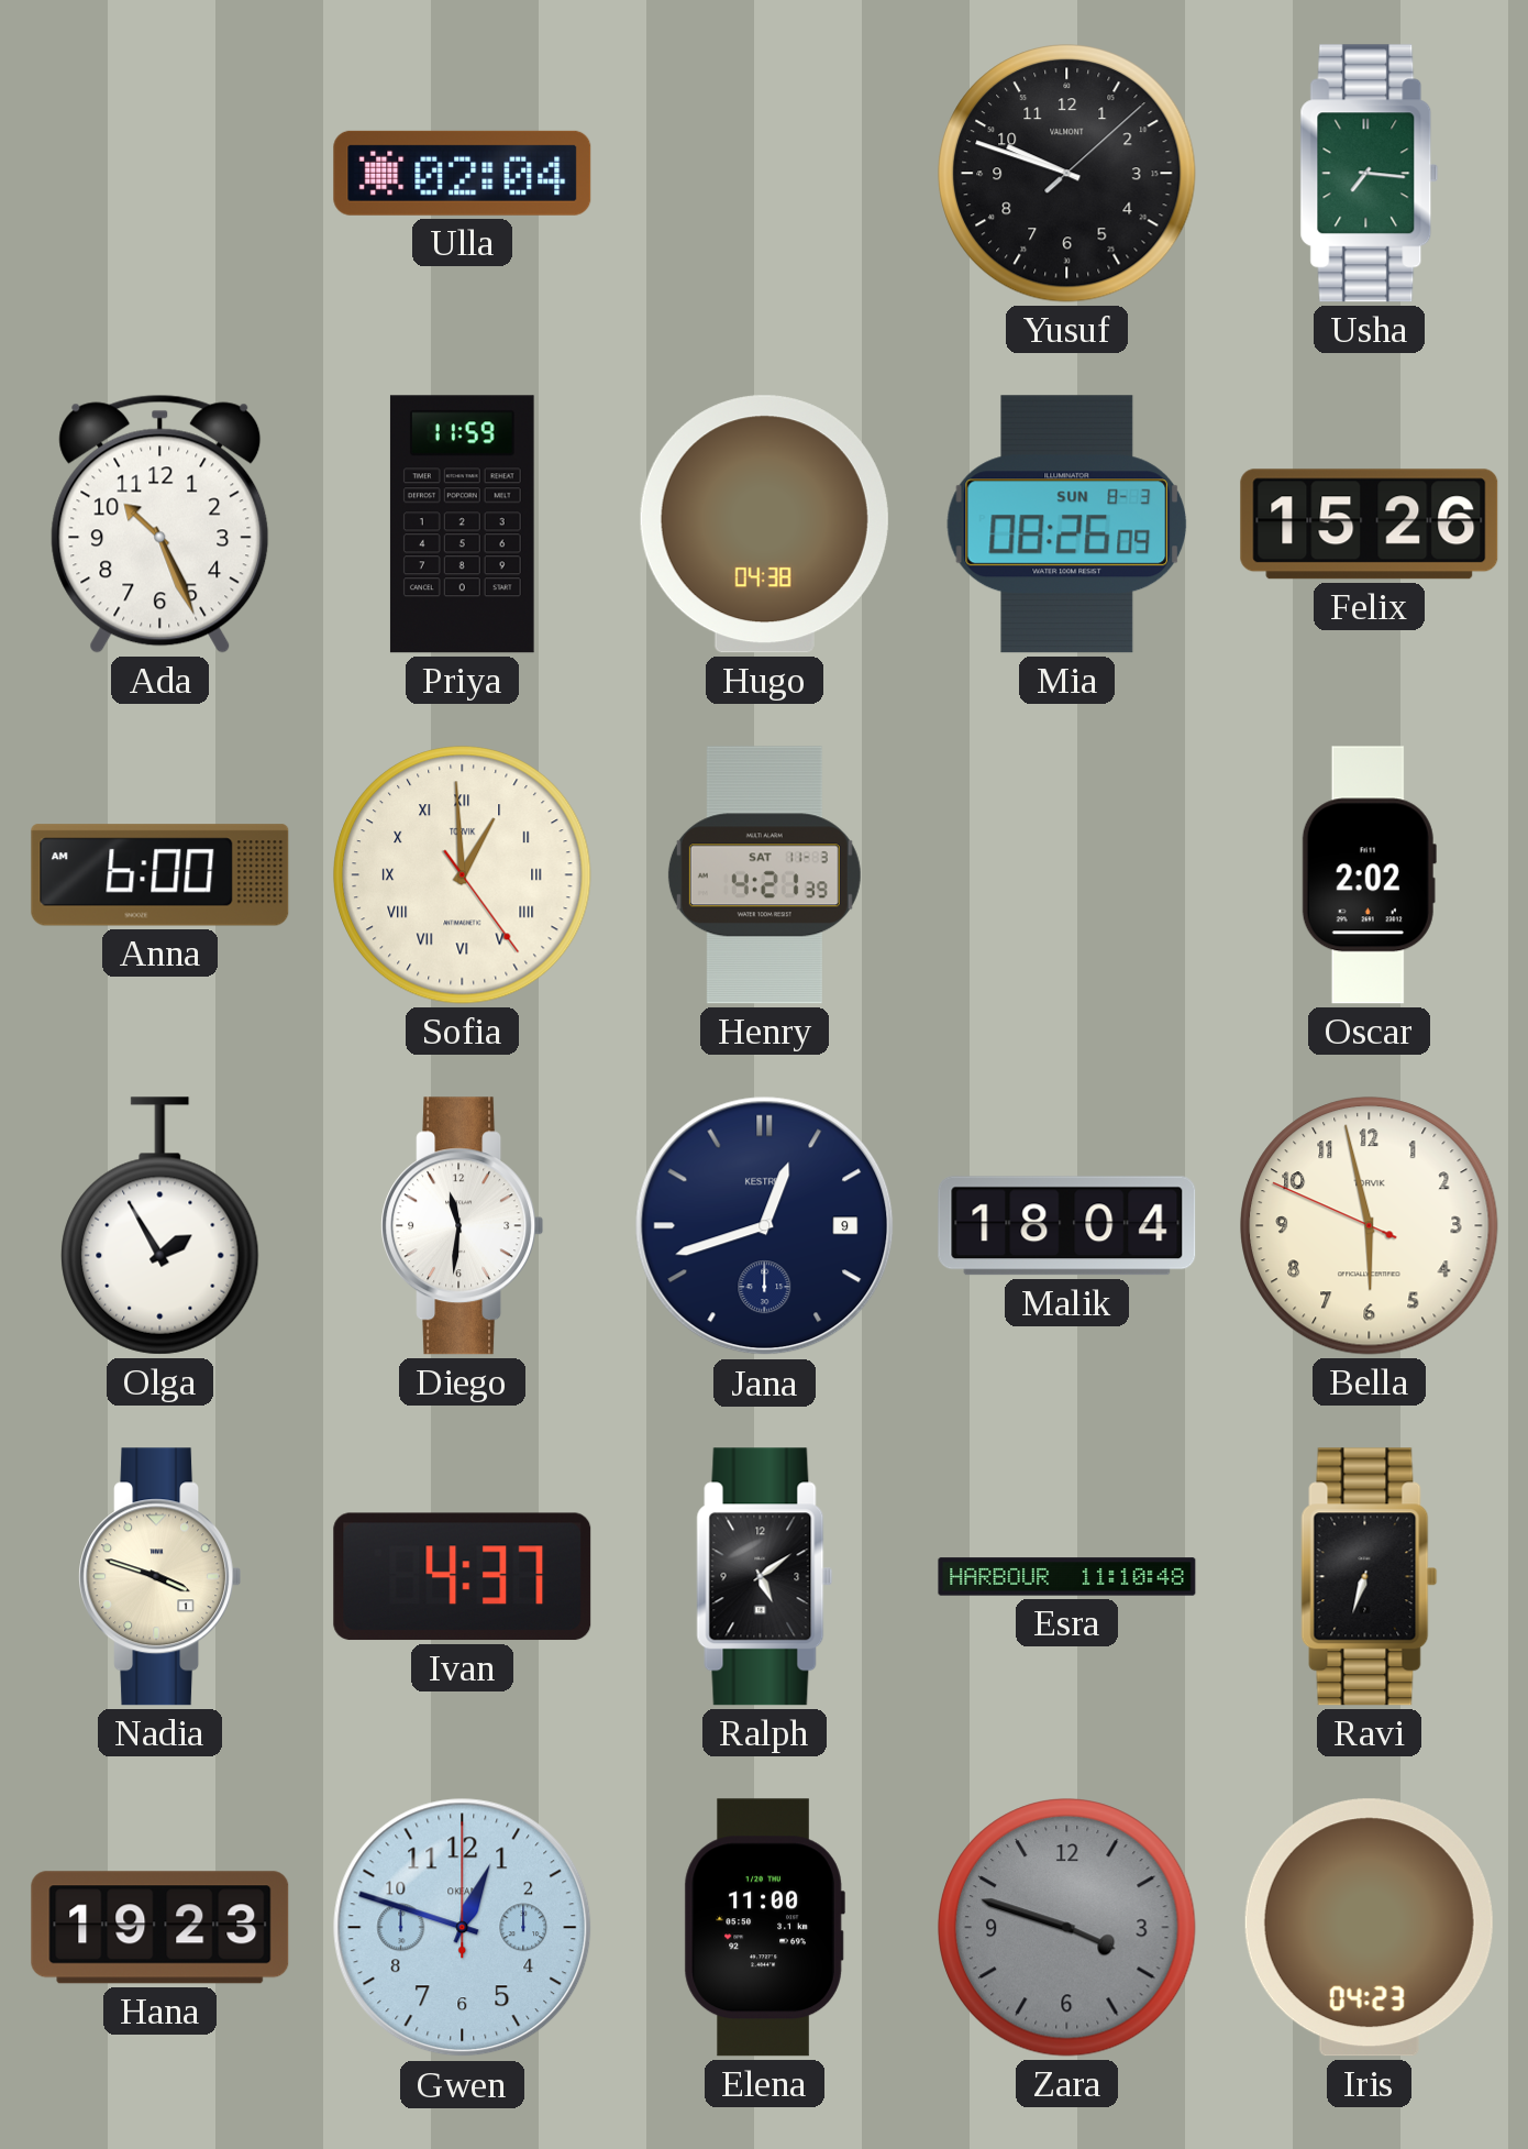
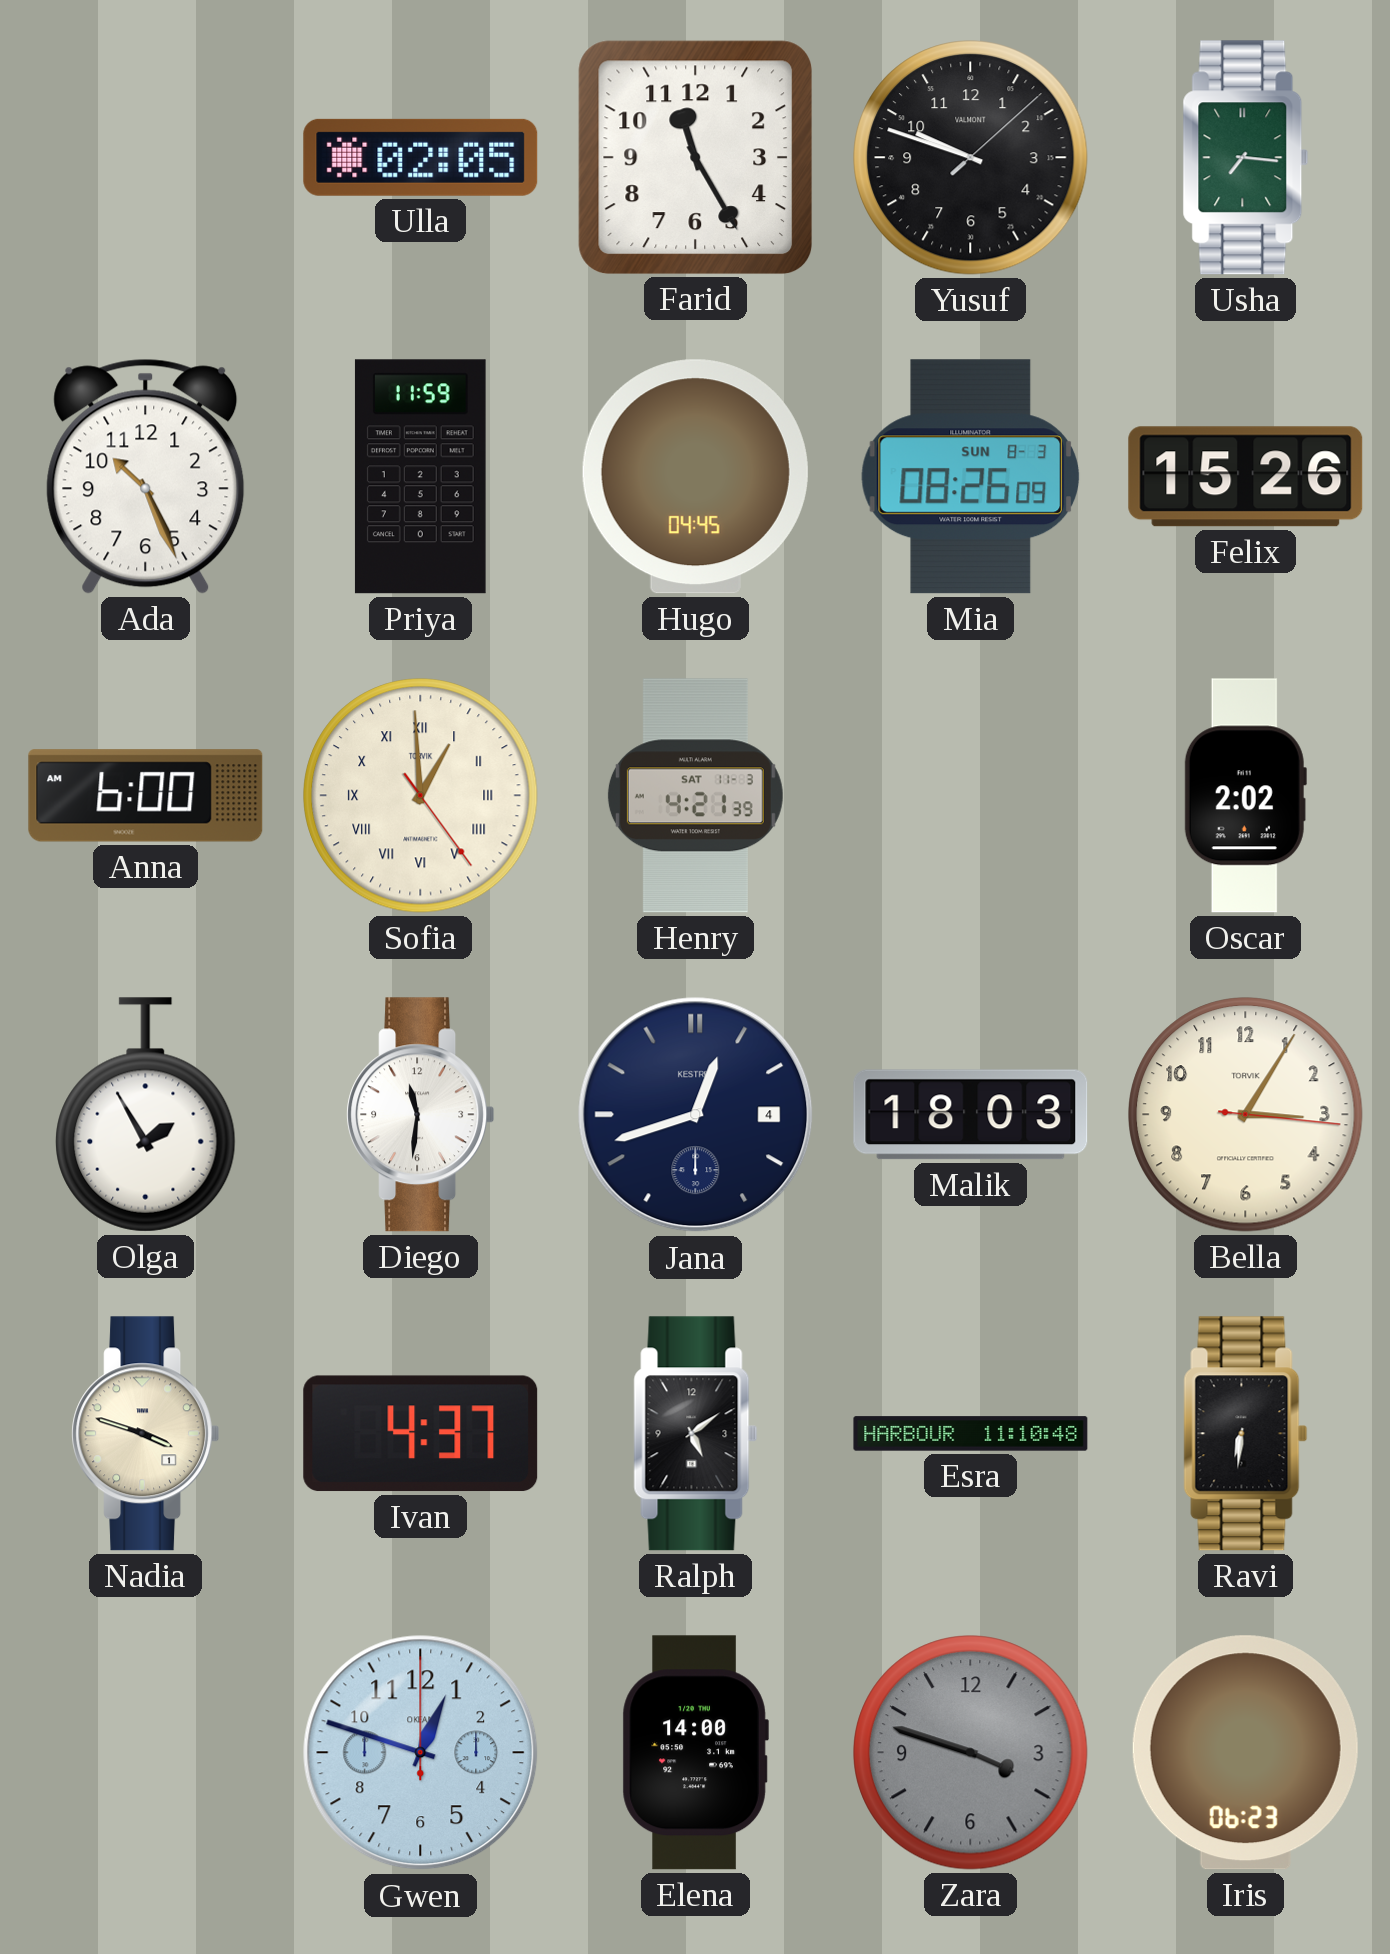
Ulla: 02:04 -> 02:05
Farid: none -> 11:25
Hugo: 04:38 -> 04:45
Jana date: 9 -> 4
Malik: 18:04 -> 18:03
Bella: 5:57 -> 3:05
Ravi: 6:33 -> 6:31
Hana: 19:23 -> none
Elena: 11:00 -> 14:00
Iris: 04:23 -> 06:23
